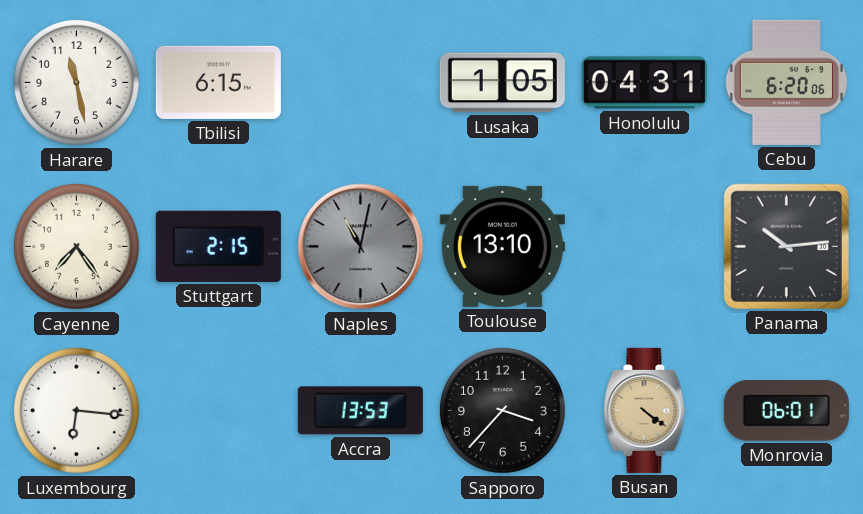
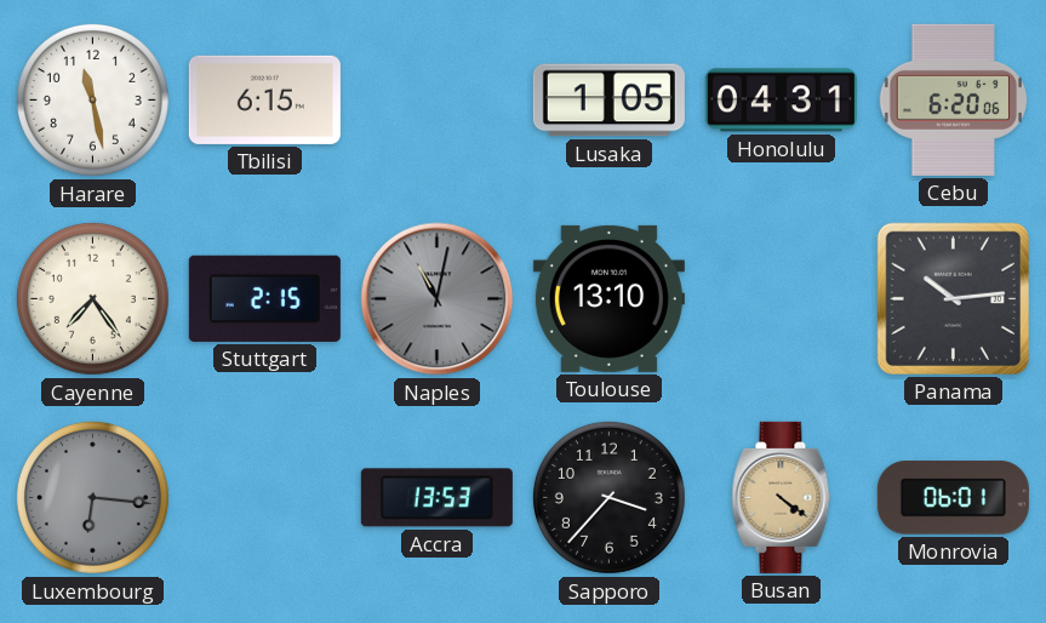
Luxembourg dial: white -> grey
